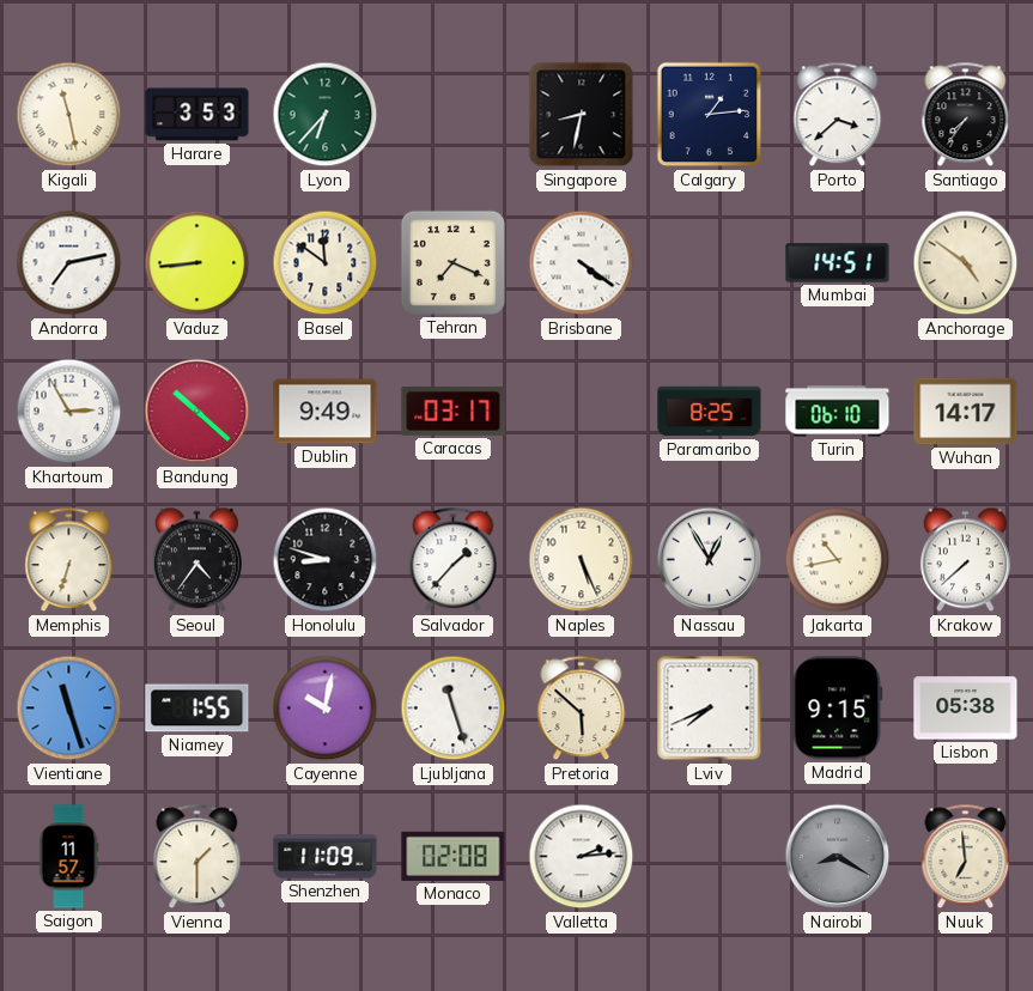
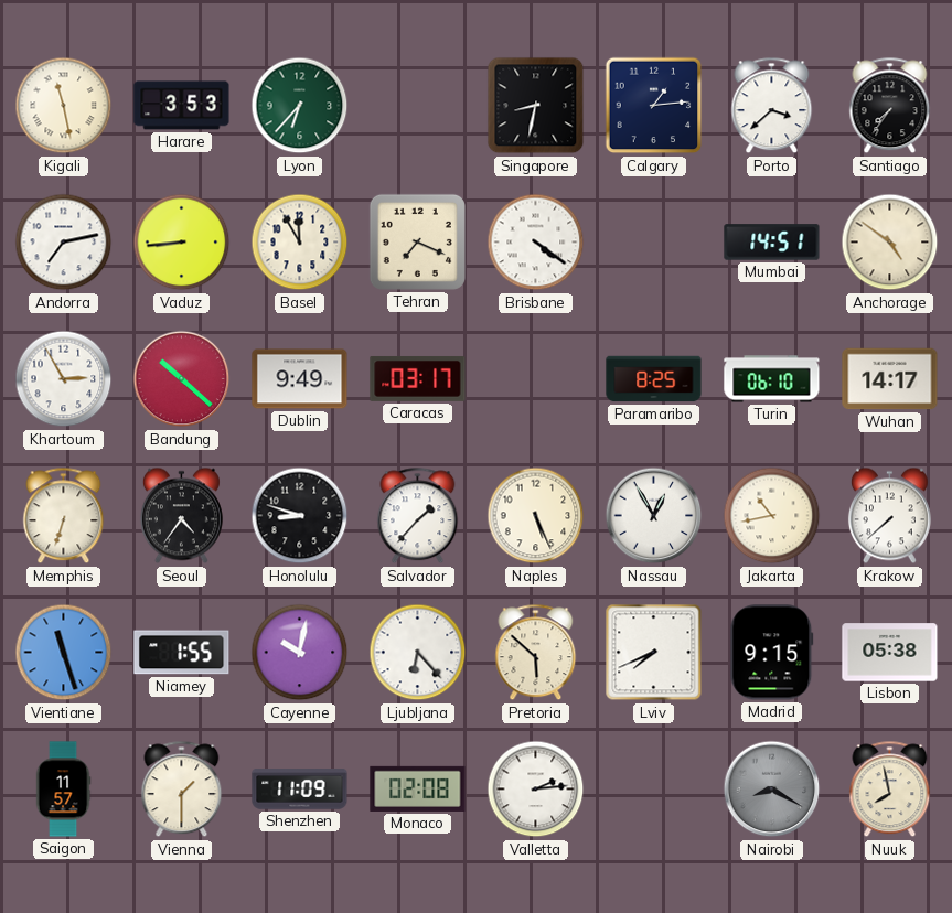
Basel: 11:51 -> 11:55
Ljubljana: 11:27 -> 6:23
Nuuk: 6:59 -> 7:58
